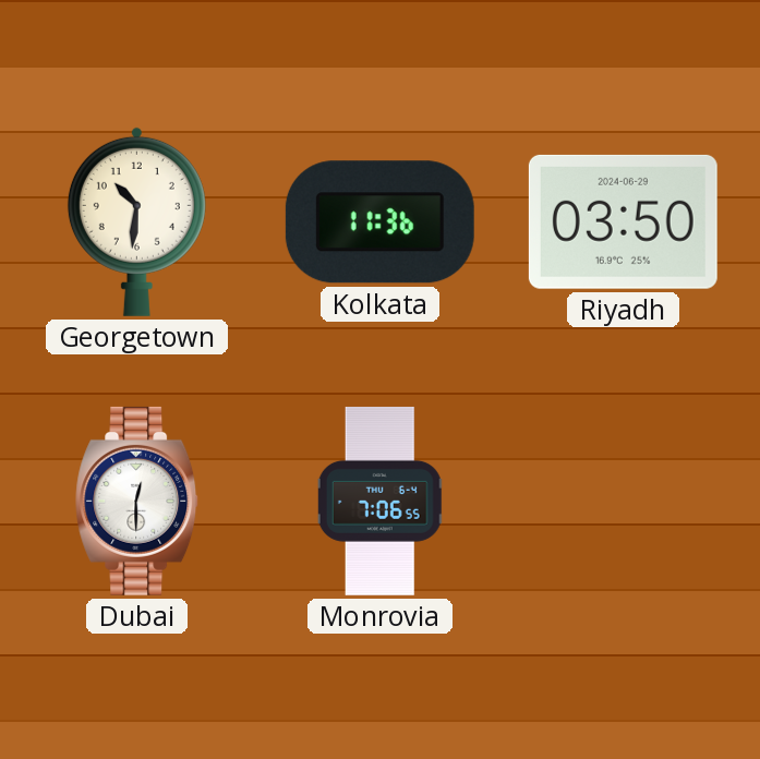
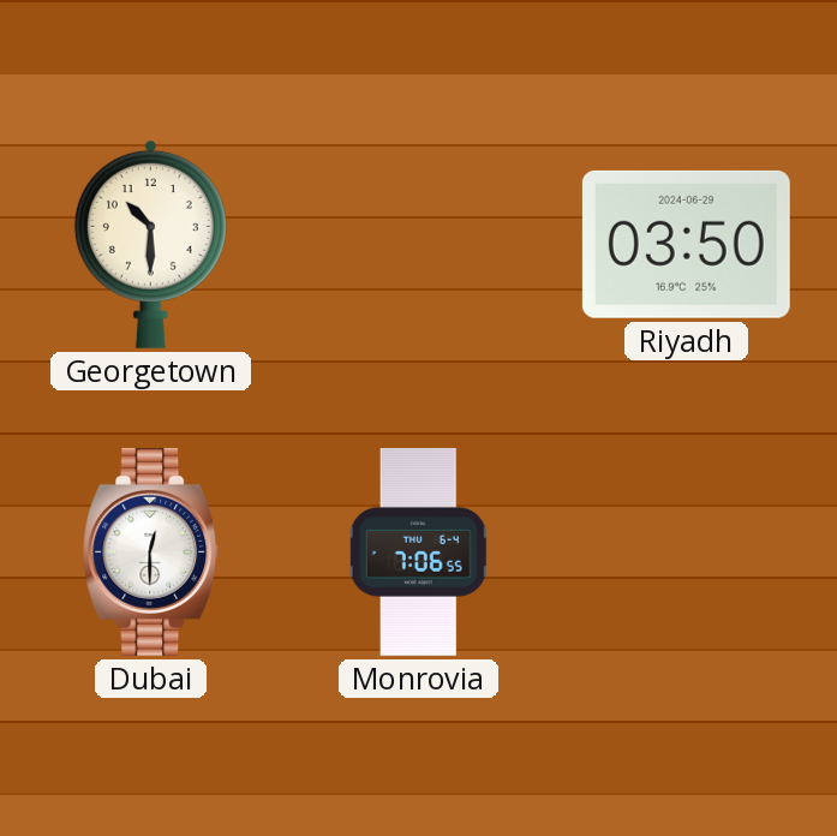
Georgetown: 10:31 -> 10:30
Kolkata: 11:36 -> none
